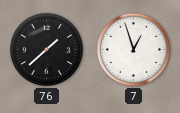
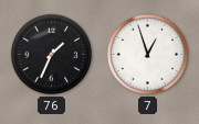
76: 1:38 -> 1:34
